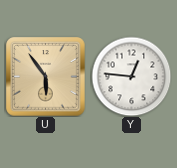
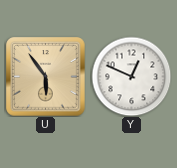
Y: 12:46 -> 12:49
